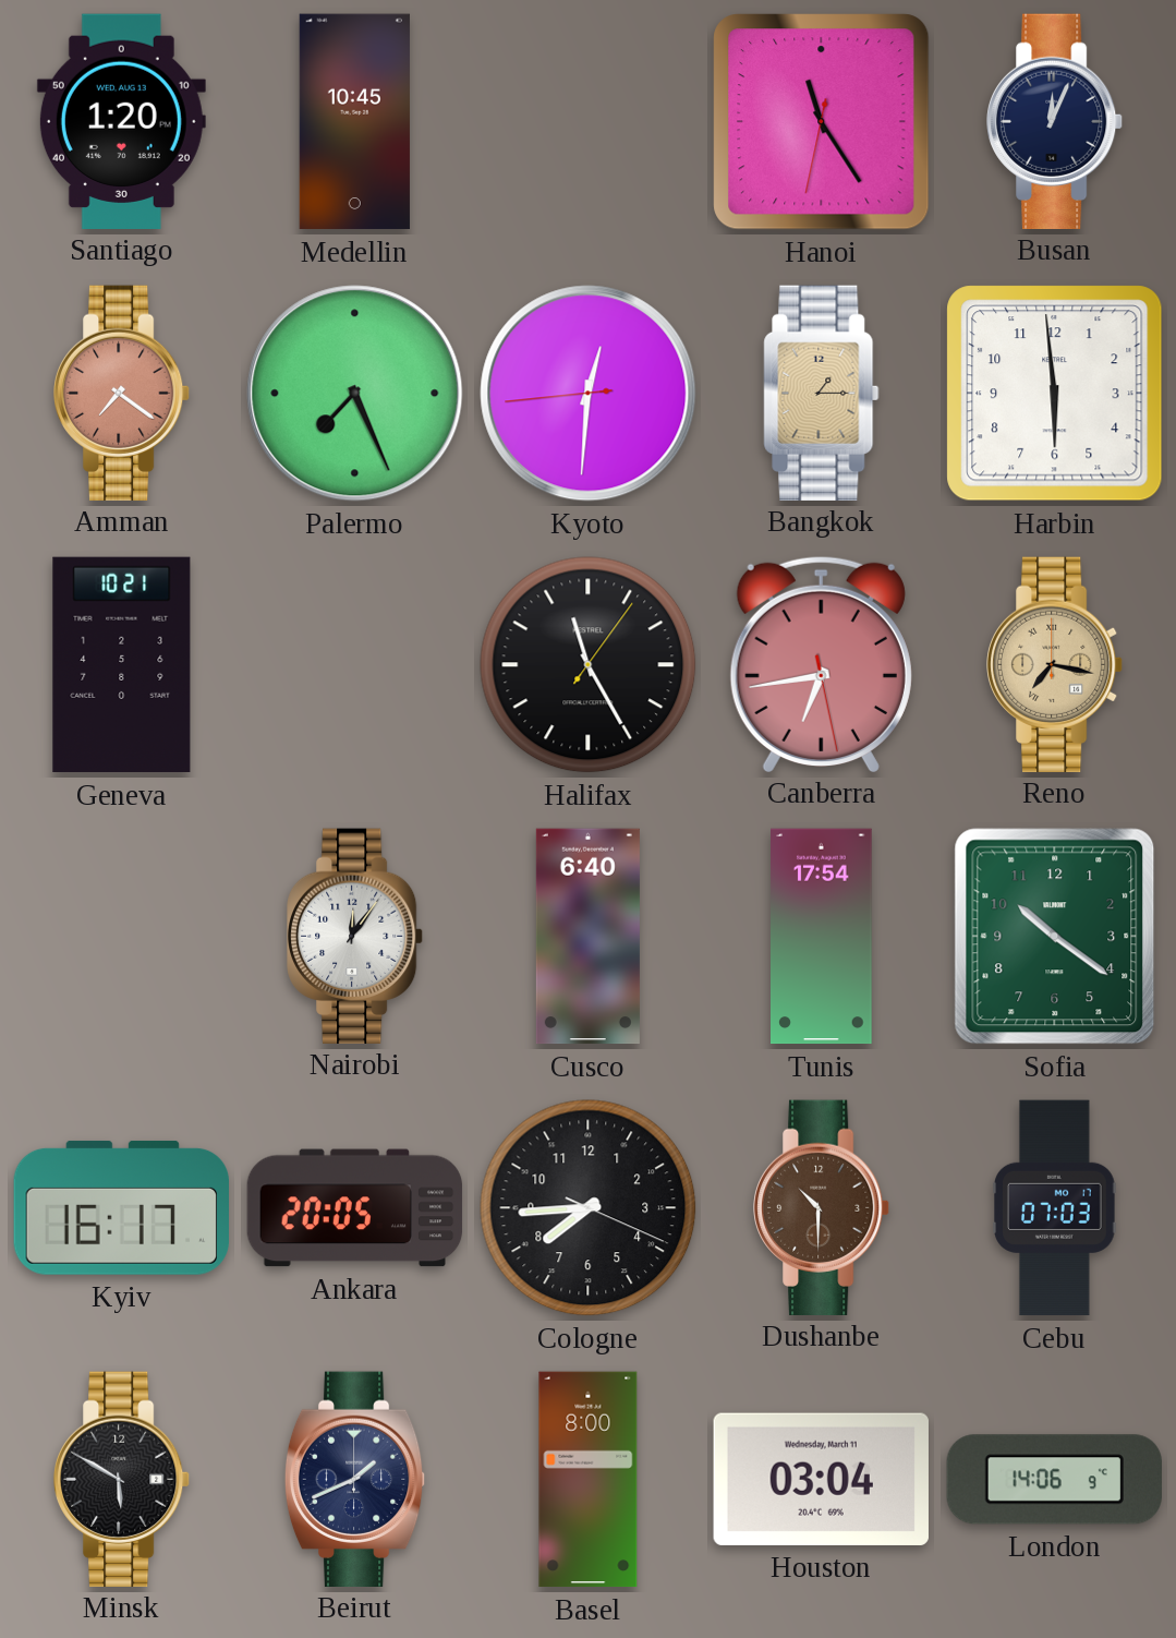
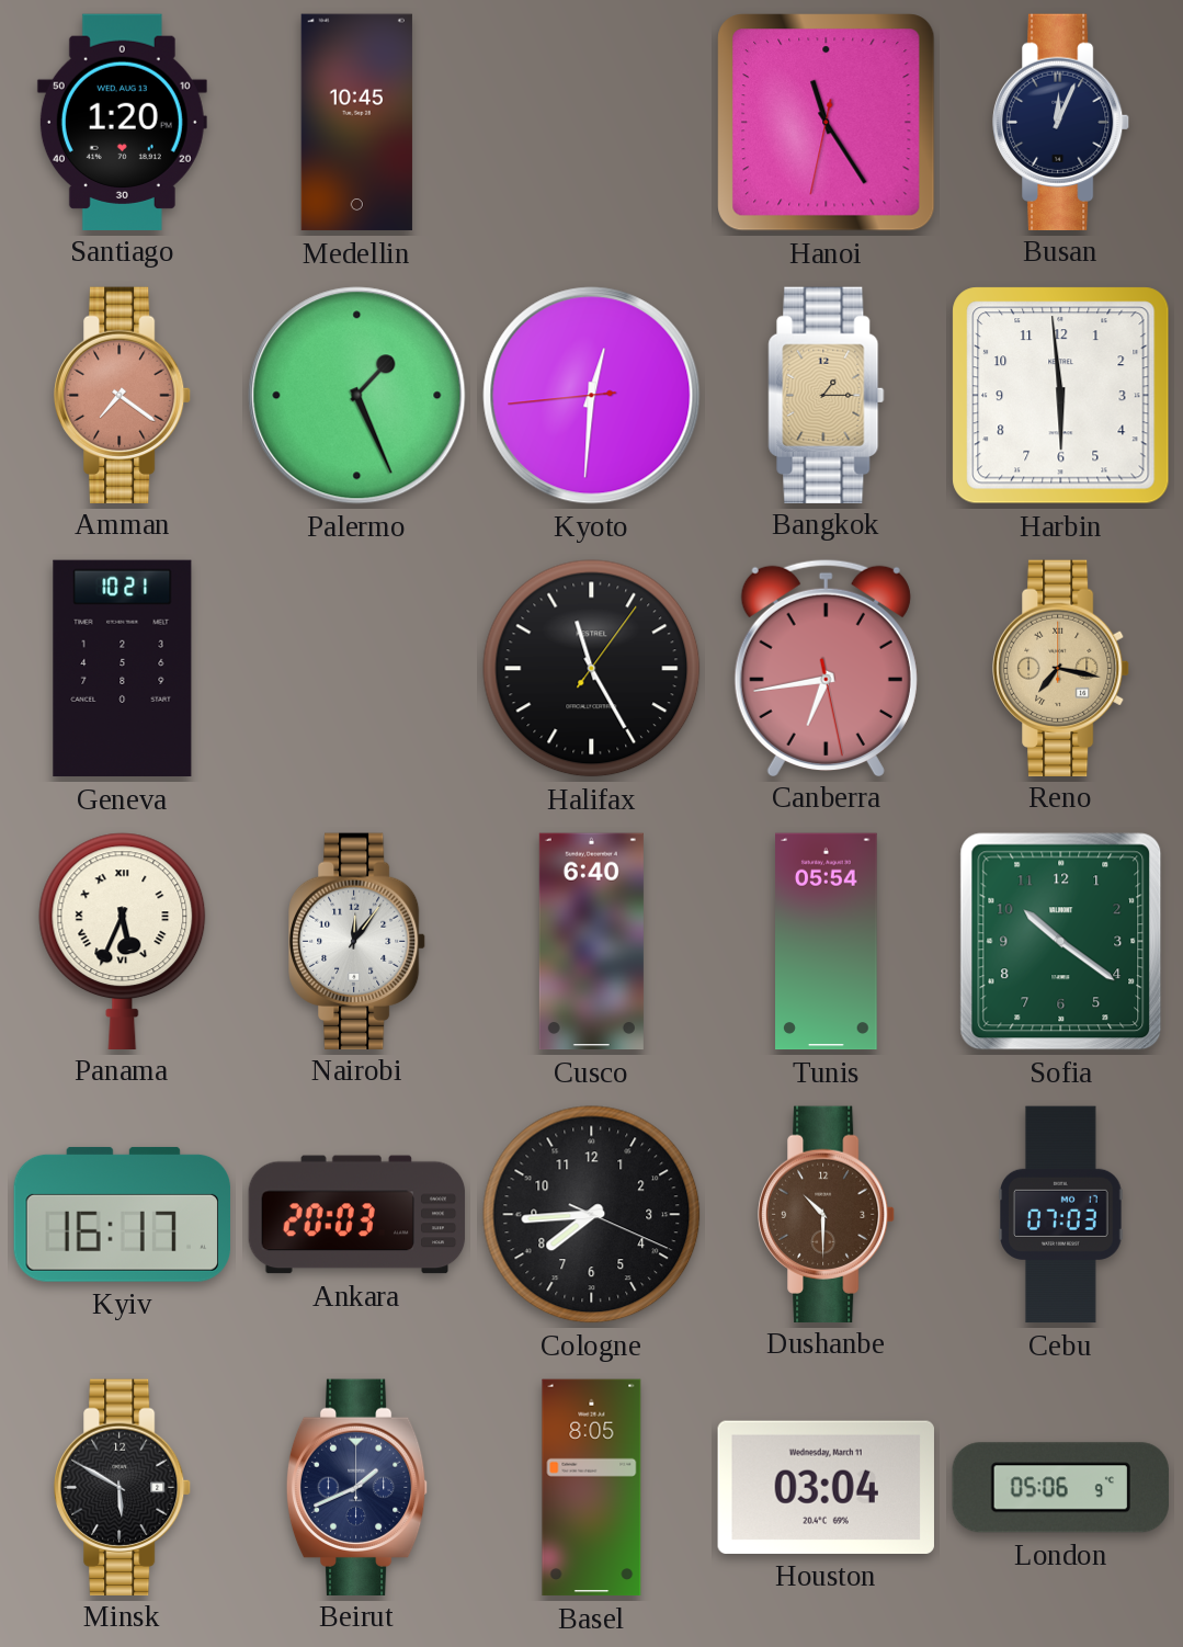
Palermo: 7:26 -> 1:26
Panama: none -> 5:34
Tunis: 17:54 -> 05:54
Ankara: 20:05 -> 20:03
Basel: 8:00 -> 8:05
London: 14:06 -> 05:06
